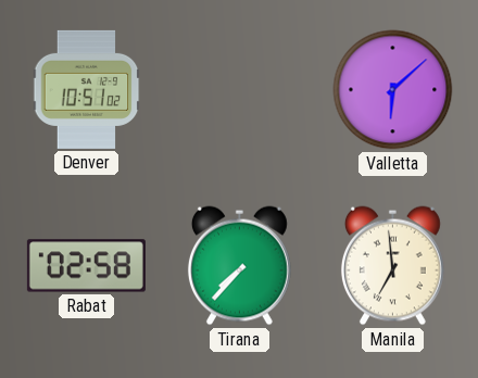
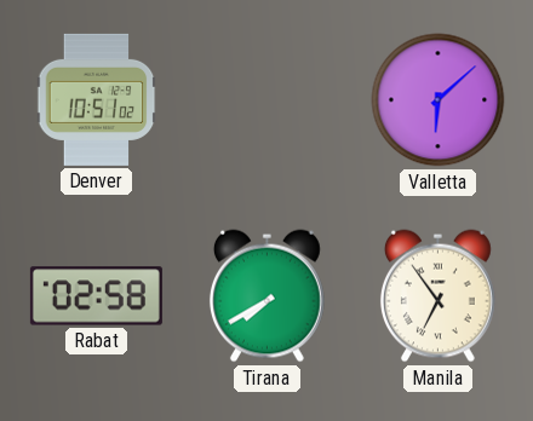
Tirana: 7:37 -> 7:40
Manila: 6:59 -> 6:54
